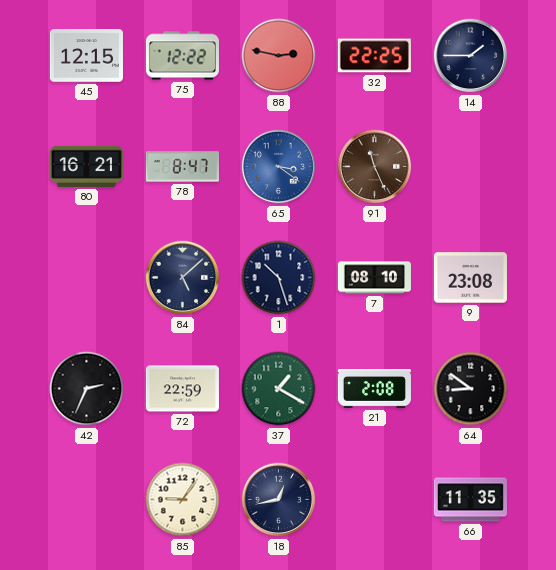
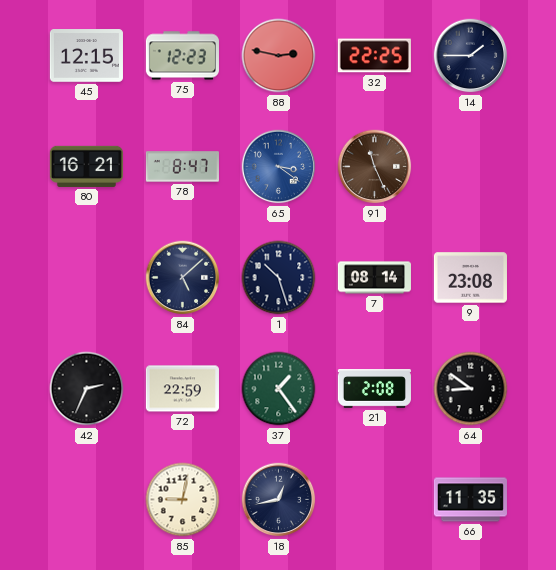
75: 12:22 -> 12:23
7: 08:10 -> 08:14
37: 1:20 -> 1:24
85: 9:06 -> 9:02
